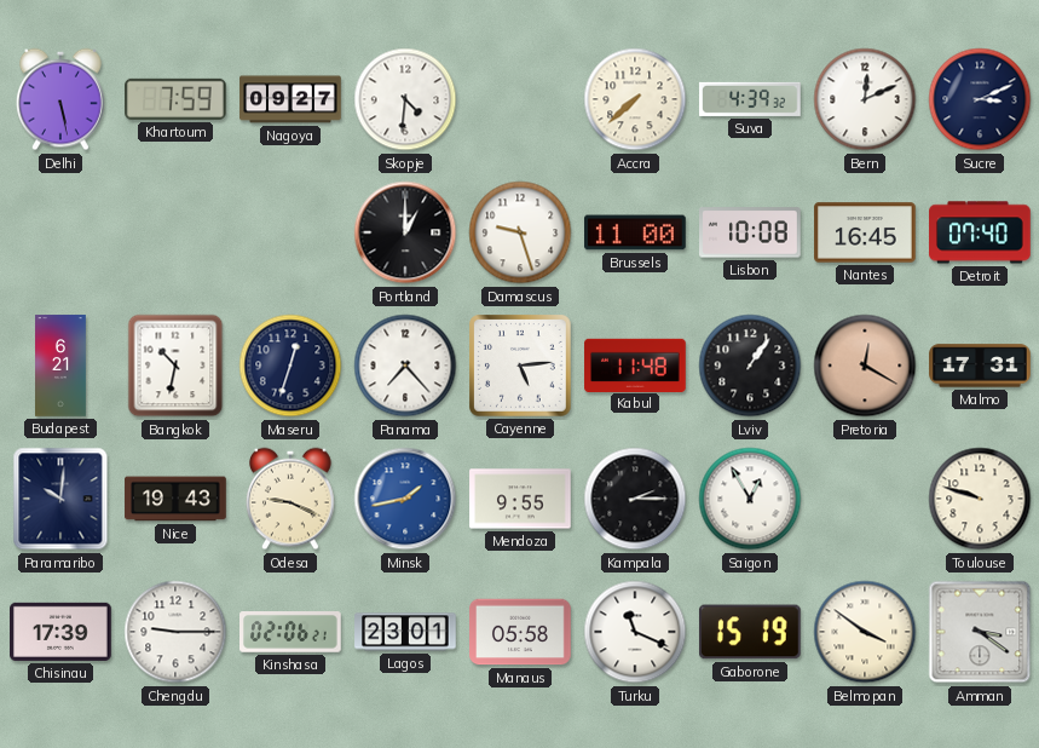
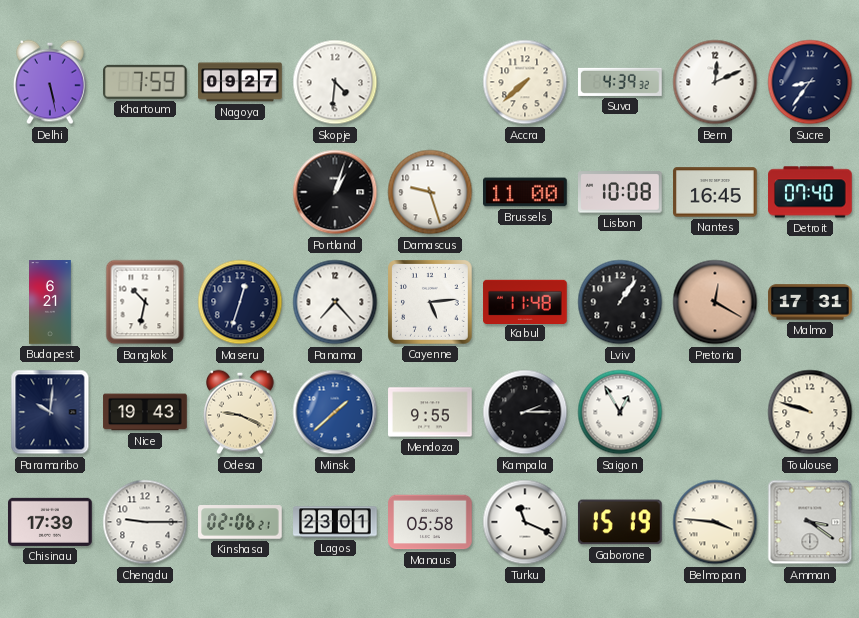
Sucre: 3:11 -> 8:36
Portland: 1:00 -> 1:03
Minsk: 1:43 -> 1:38
Belmopan: 3:51 -> 3:46
